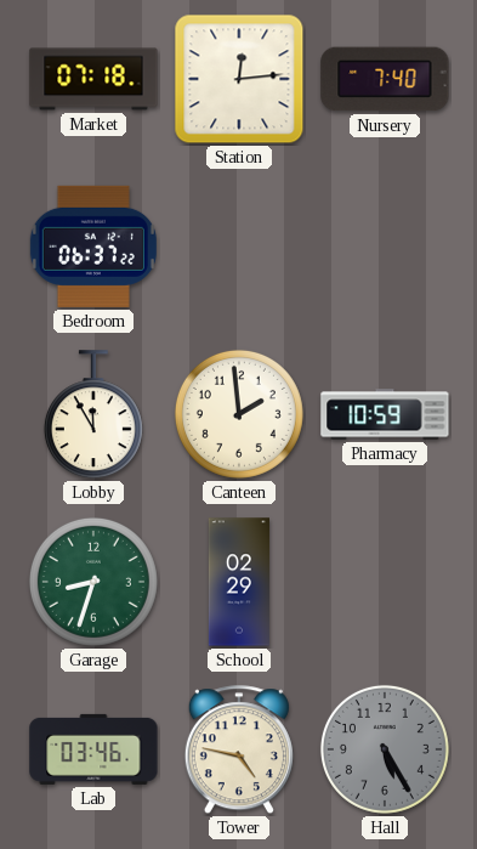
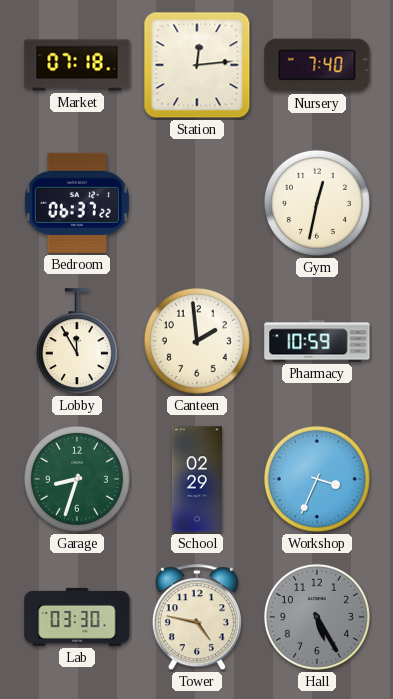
Gym: none -> 12:32
Workshop: none -> 3:34
Lab: 03:46 -> 03:30
